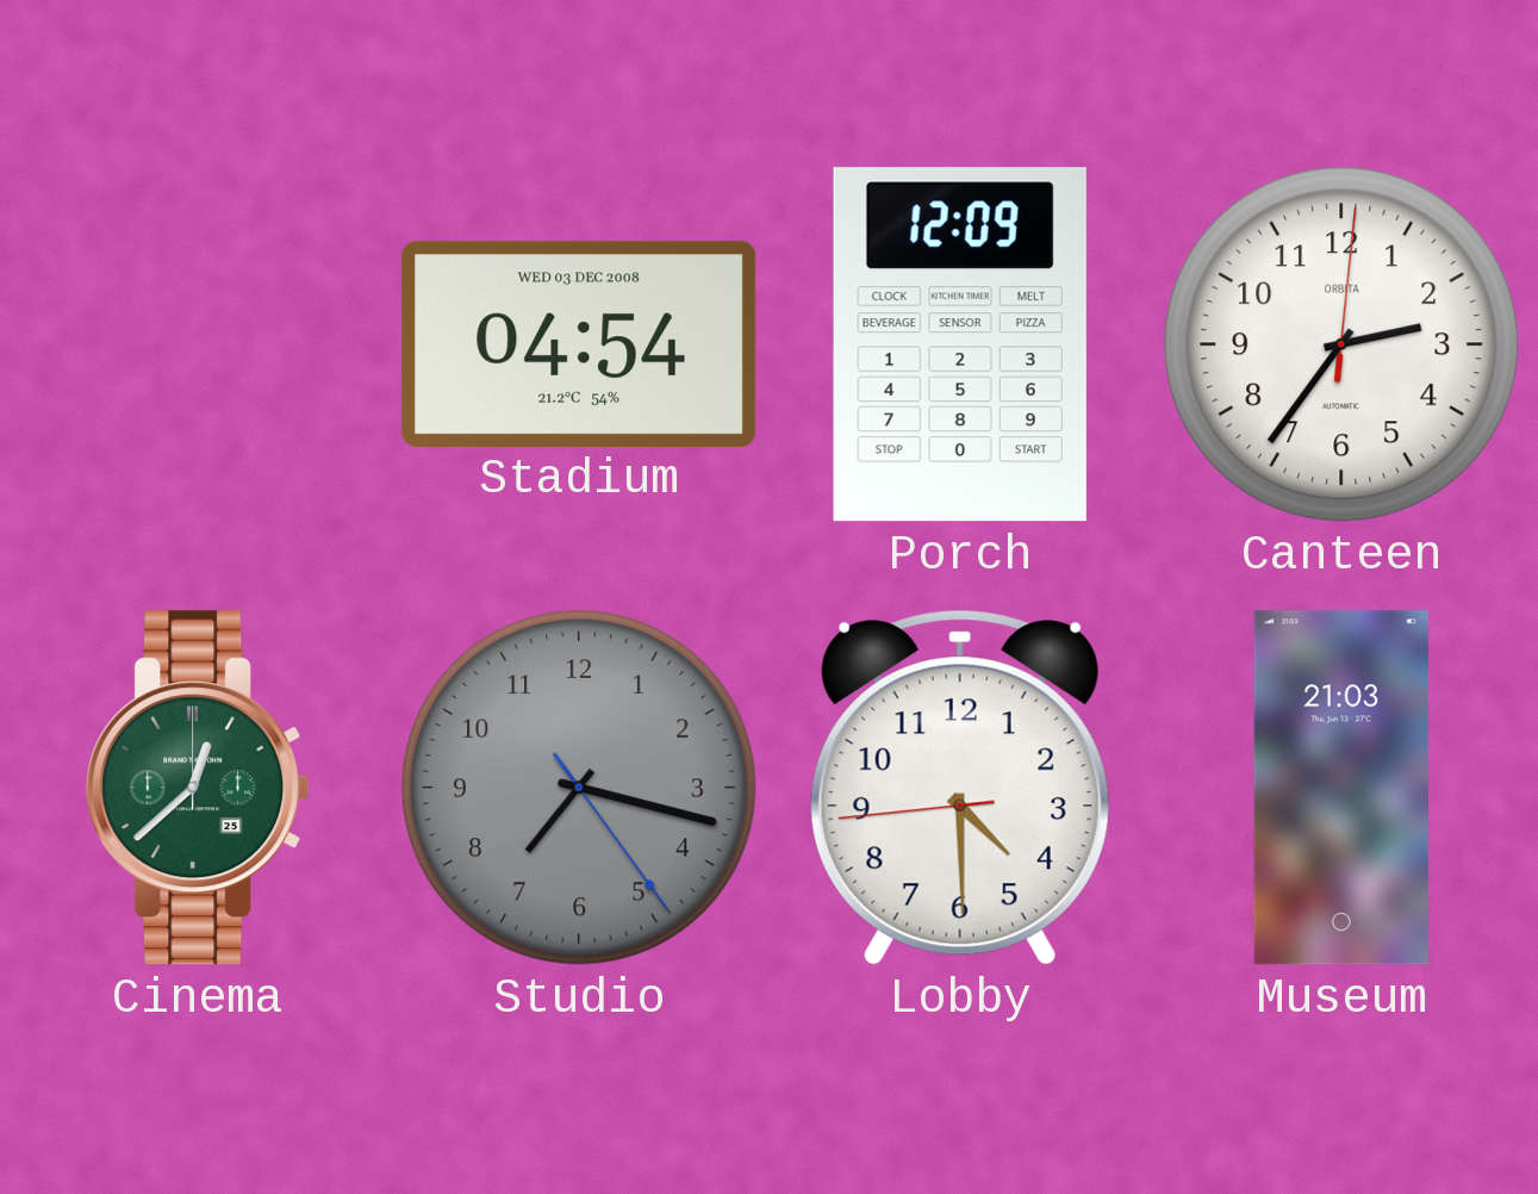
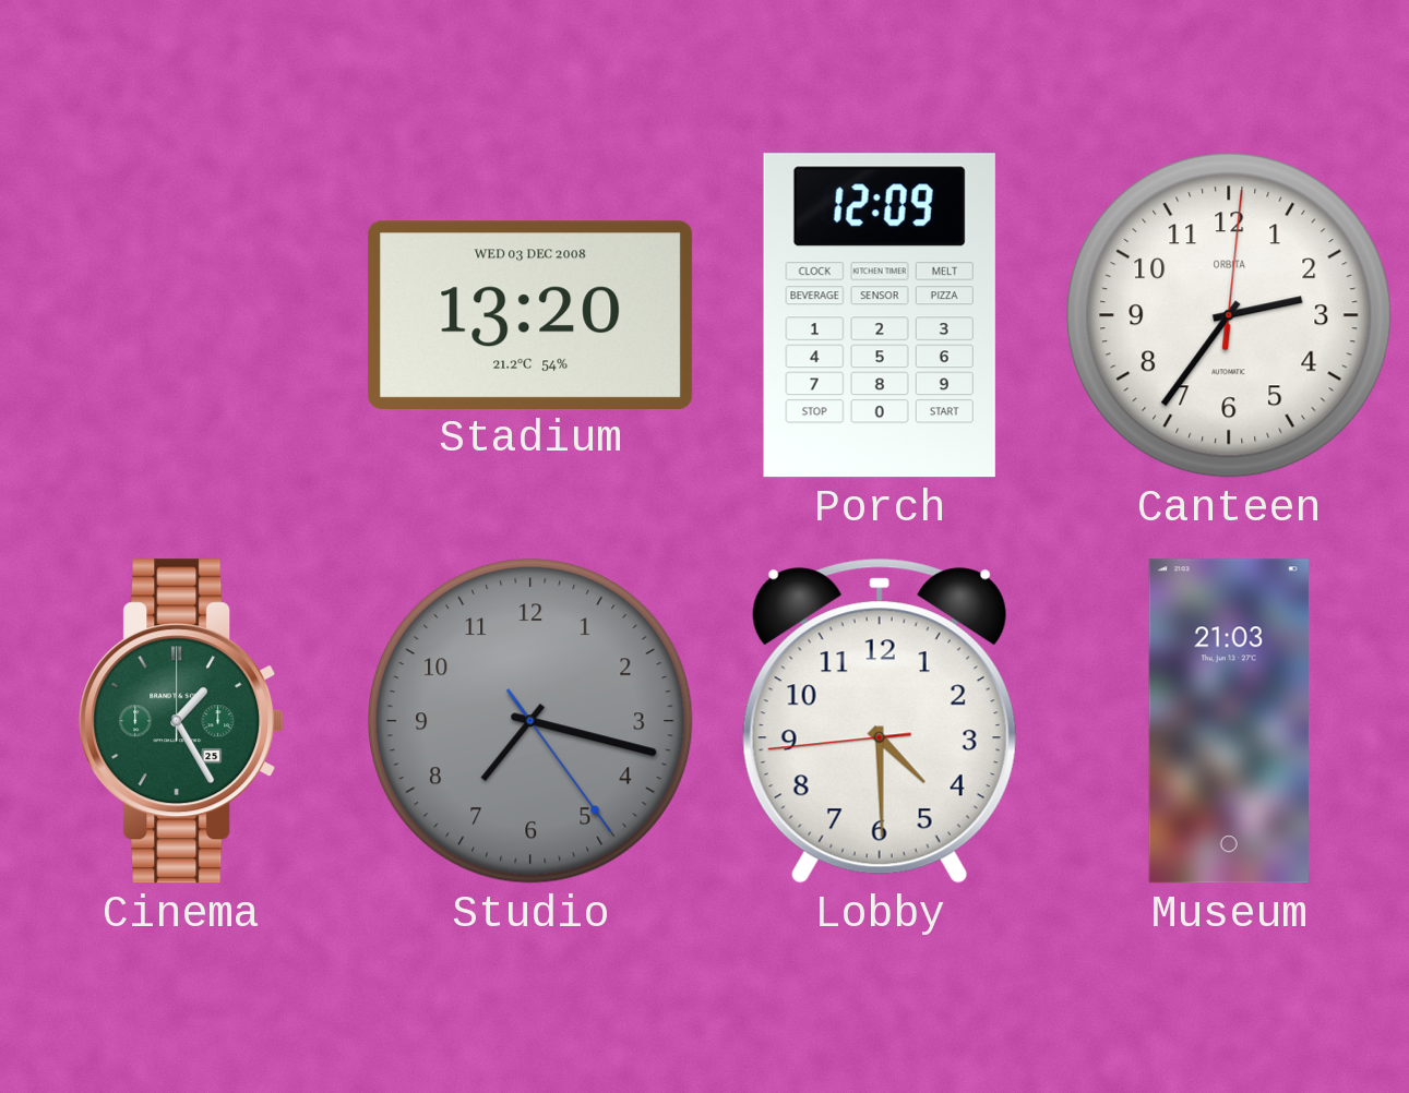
Stadium: 04:54 -> 13:20
Cinema: 12:38 -> 1:25
